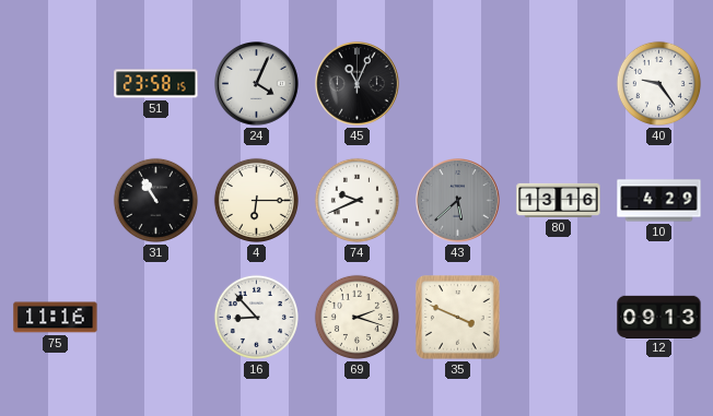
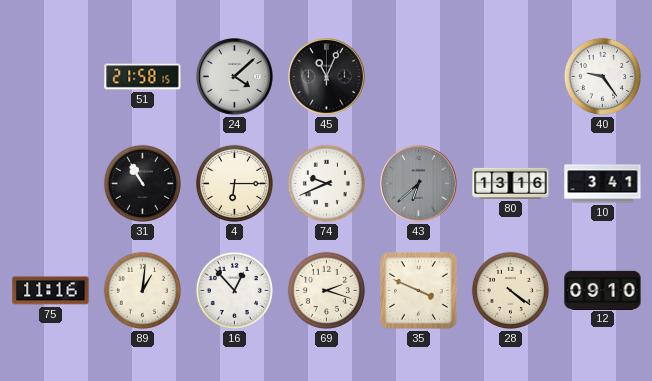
51: 23:58 -> 21:58
24: 4:04 -> 4:08
43: 5:38 -> 6:38
10: 4:29 -> 3:41
89: none -> 1:01
16: 8:53 -> 12:53
28: none -> 4:21
12: 09:13 -> 09:10
